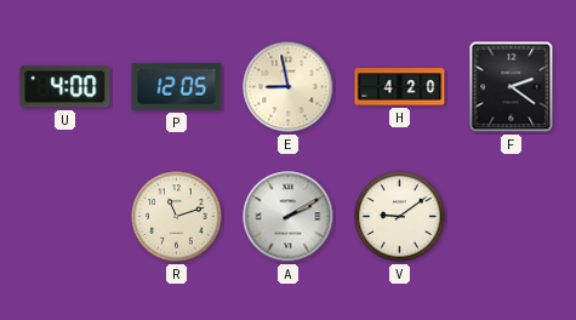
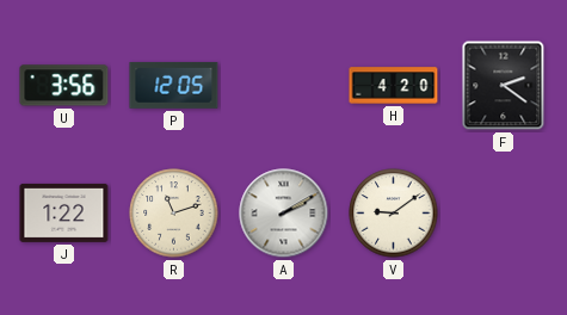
U: 4:00 -> 3:56
E: 8:58 -> none
J: none -> 1:22
